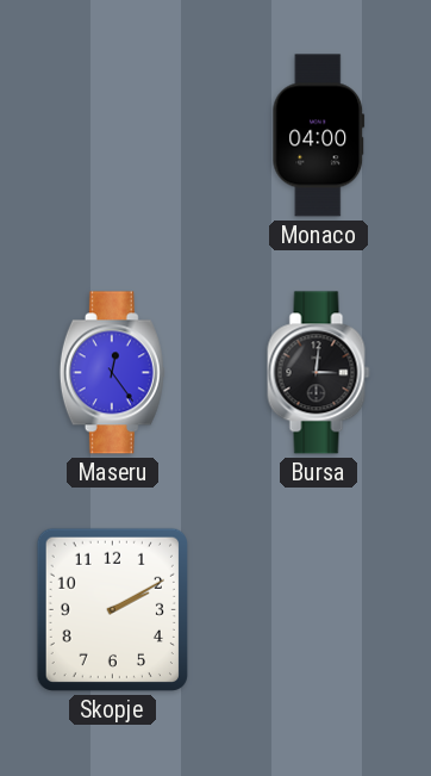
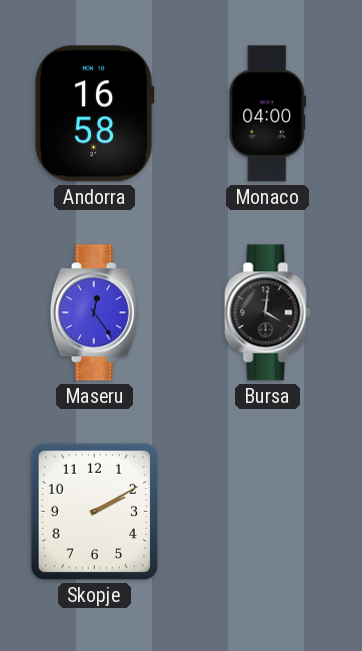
Andorra: none -> 16:58
Bursa: 3:01 -> 4:01
